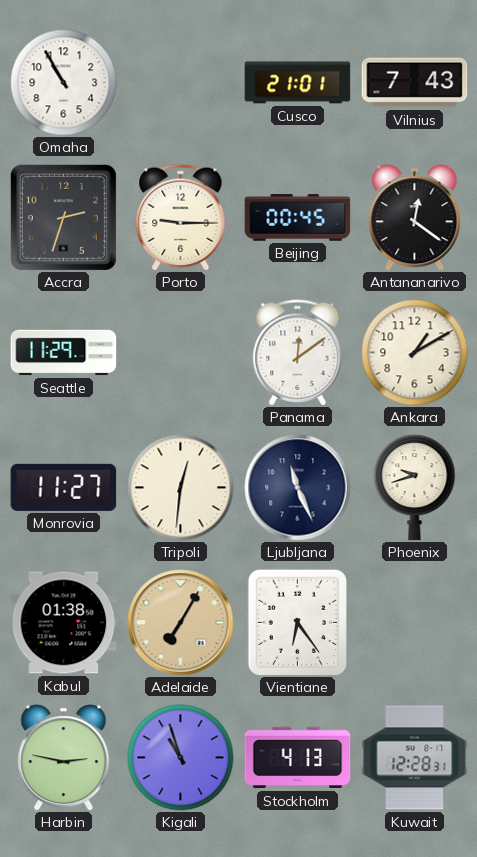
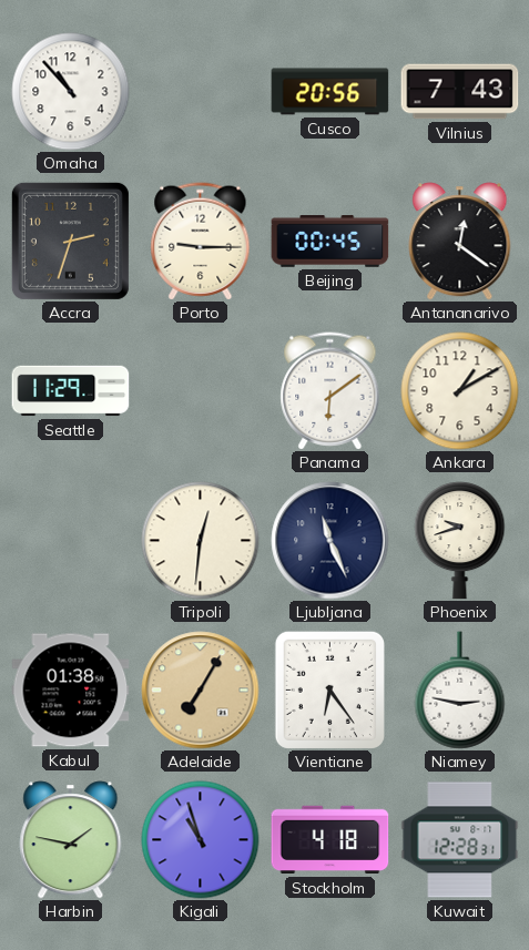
Omaha: 10:55 -> 10:53
Cusco: 21:01 -> 20:56
Panama: 12:09 -> 6:09
Monrovia: 11:27 -> none
Niamey: none -> 2:47
Harbin: 2:47 -> 1:47
Stockholm: 4:13 -> 4:18
